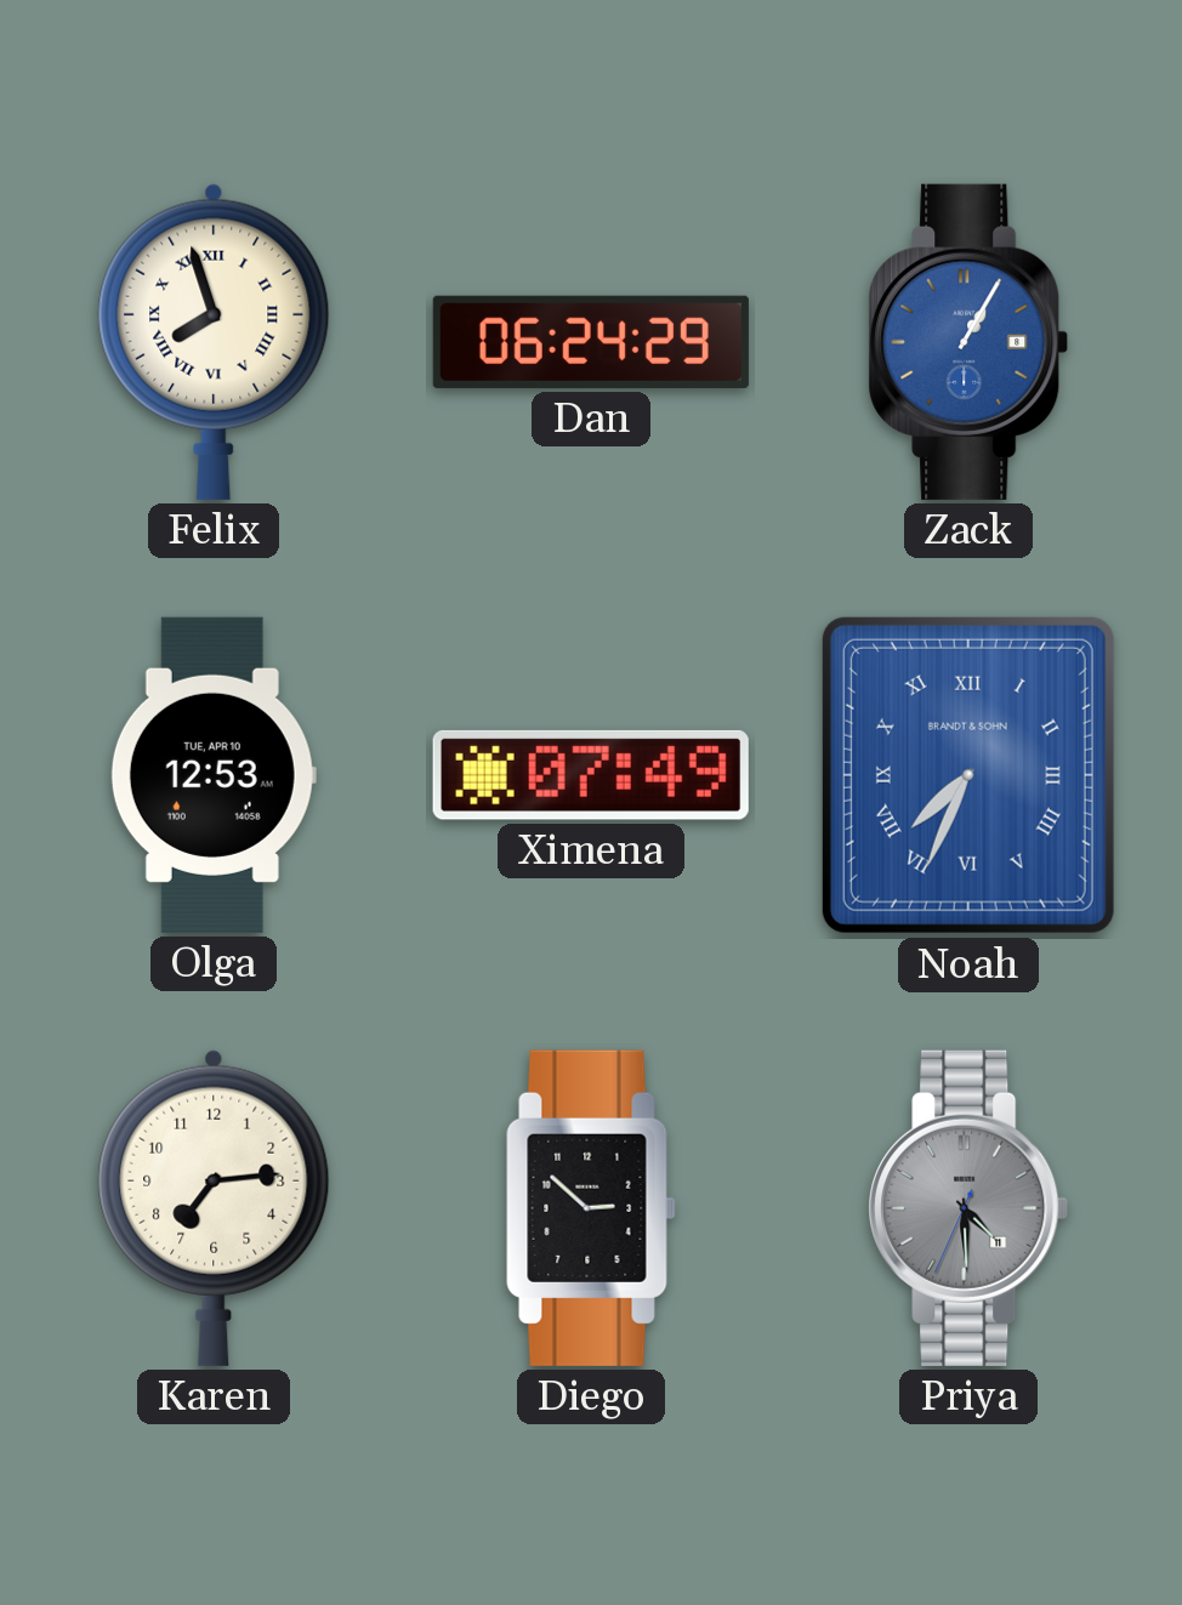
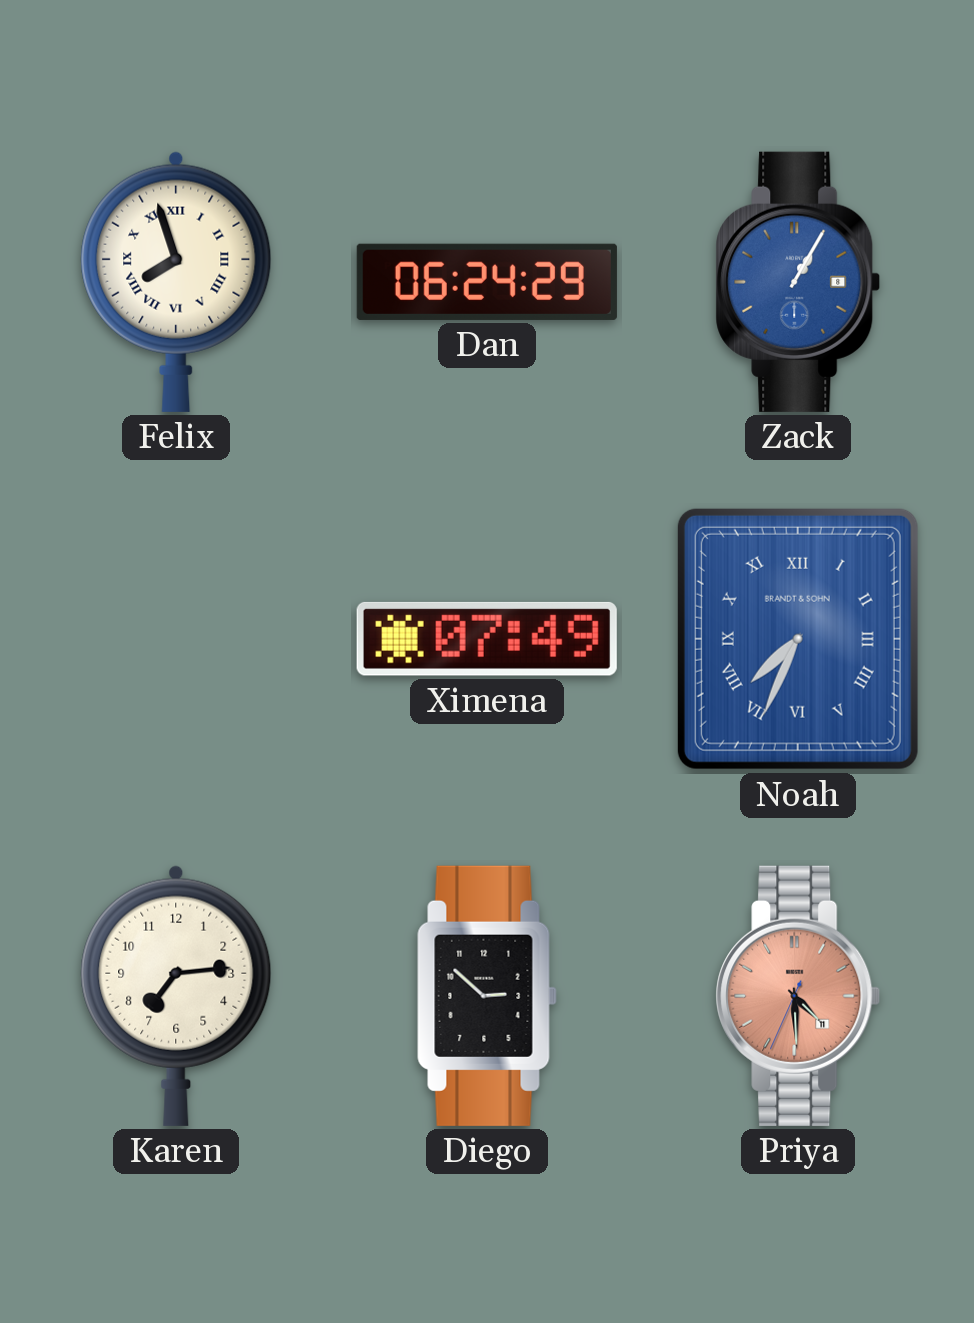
Olga: 12:53 -> none
Priya dial: grey -> salmon
